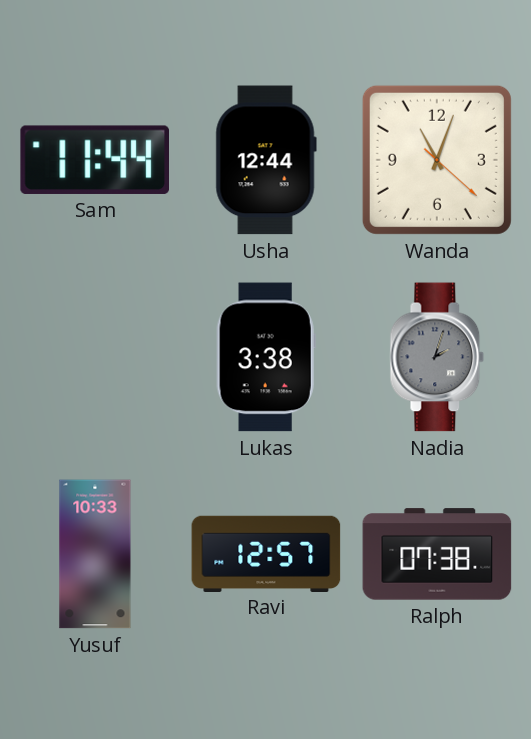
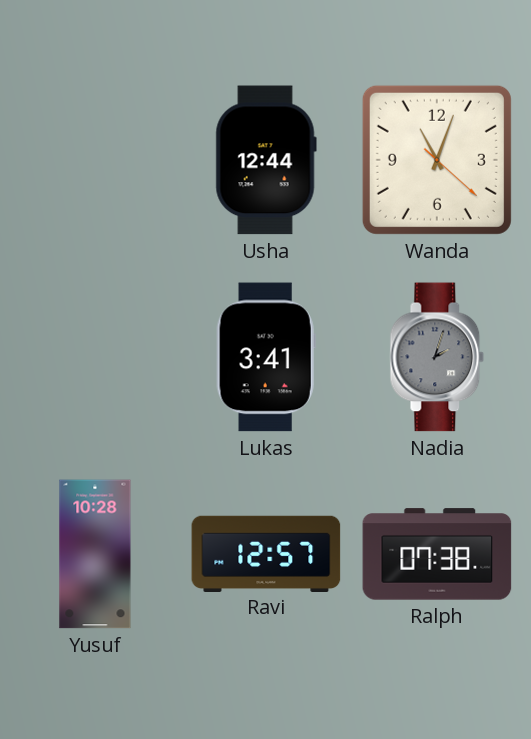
Sam: 11:44 -> none
Lukas: 3:38 -> 3:41
Yusuf: 10:33 -> 10:28
